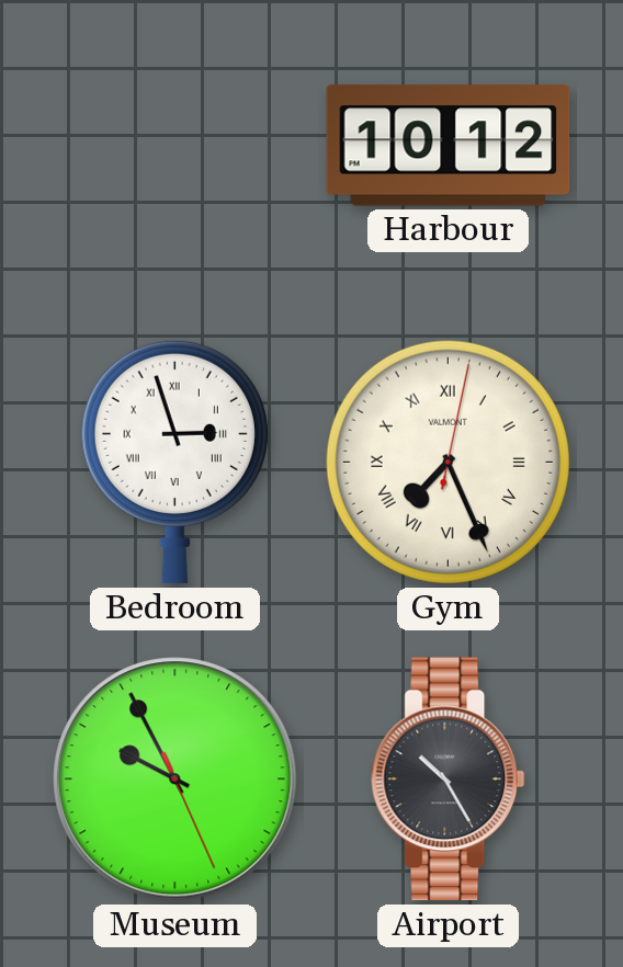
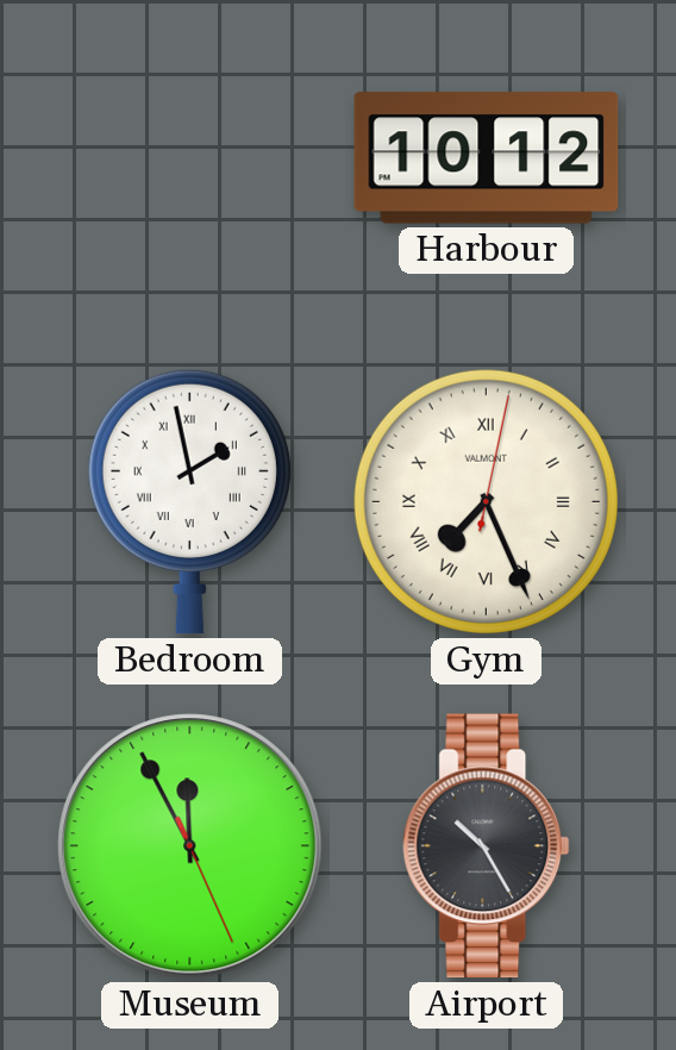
Bedroom: 2:57 -> 1:58
Museum: 9:55 -> 11:55
